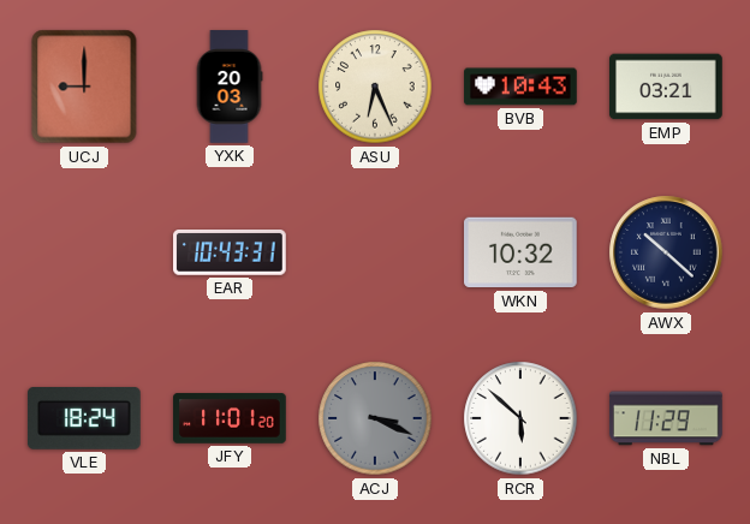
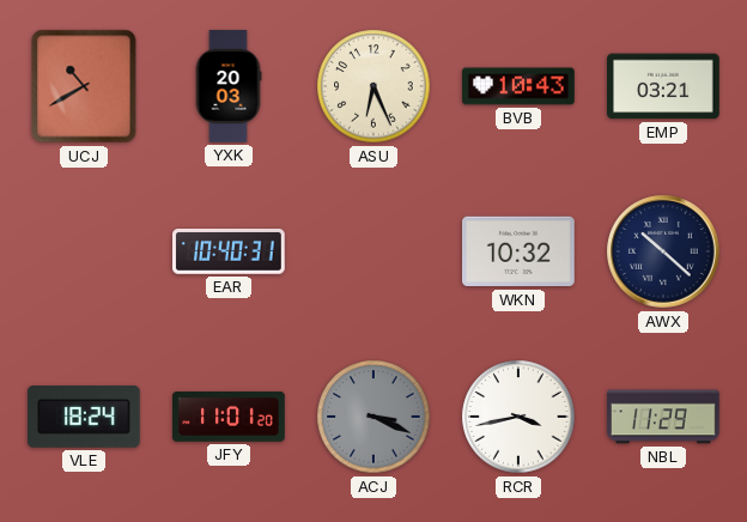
UCJ: 9:00 -> 10:40
EAR: 10:43 -> 10:40
RCR: 5:52 -> 3:43
